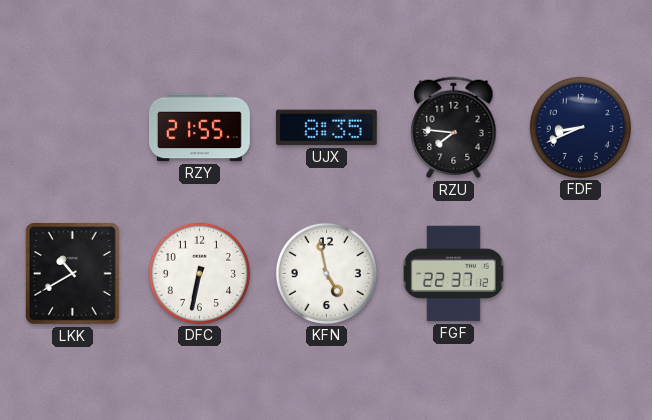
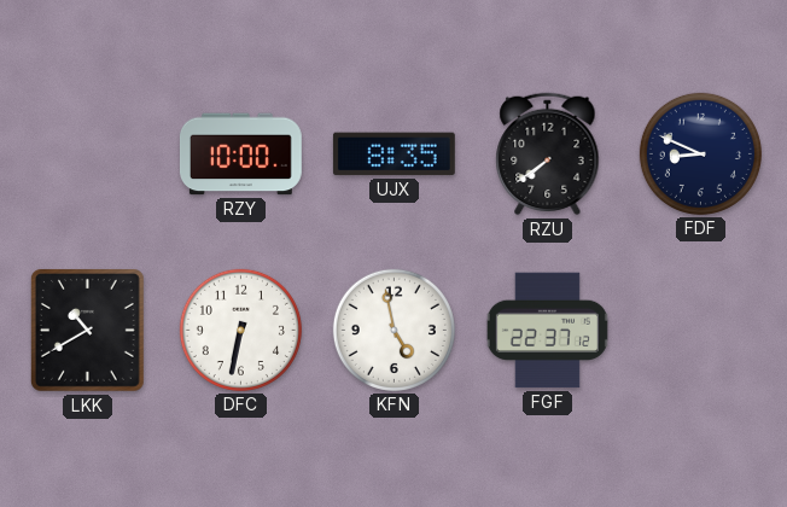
RZY: 21:55 -> 10:00
RZU: 7:46 -> 7:39
FDF: 8:41 -> 8:49
